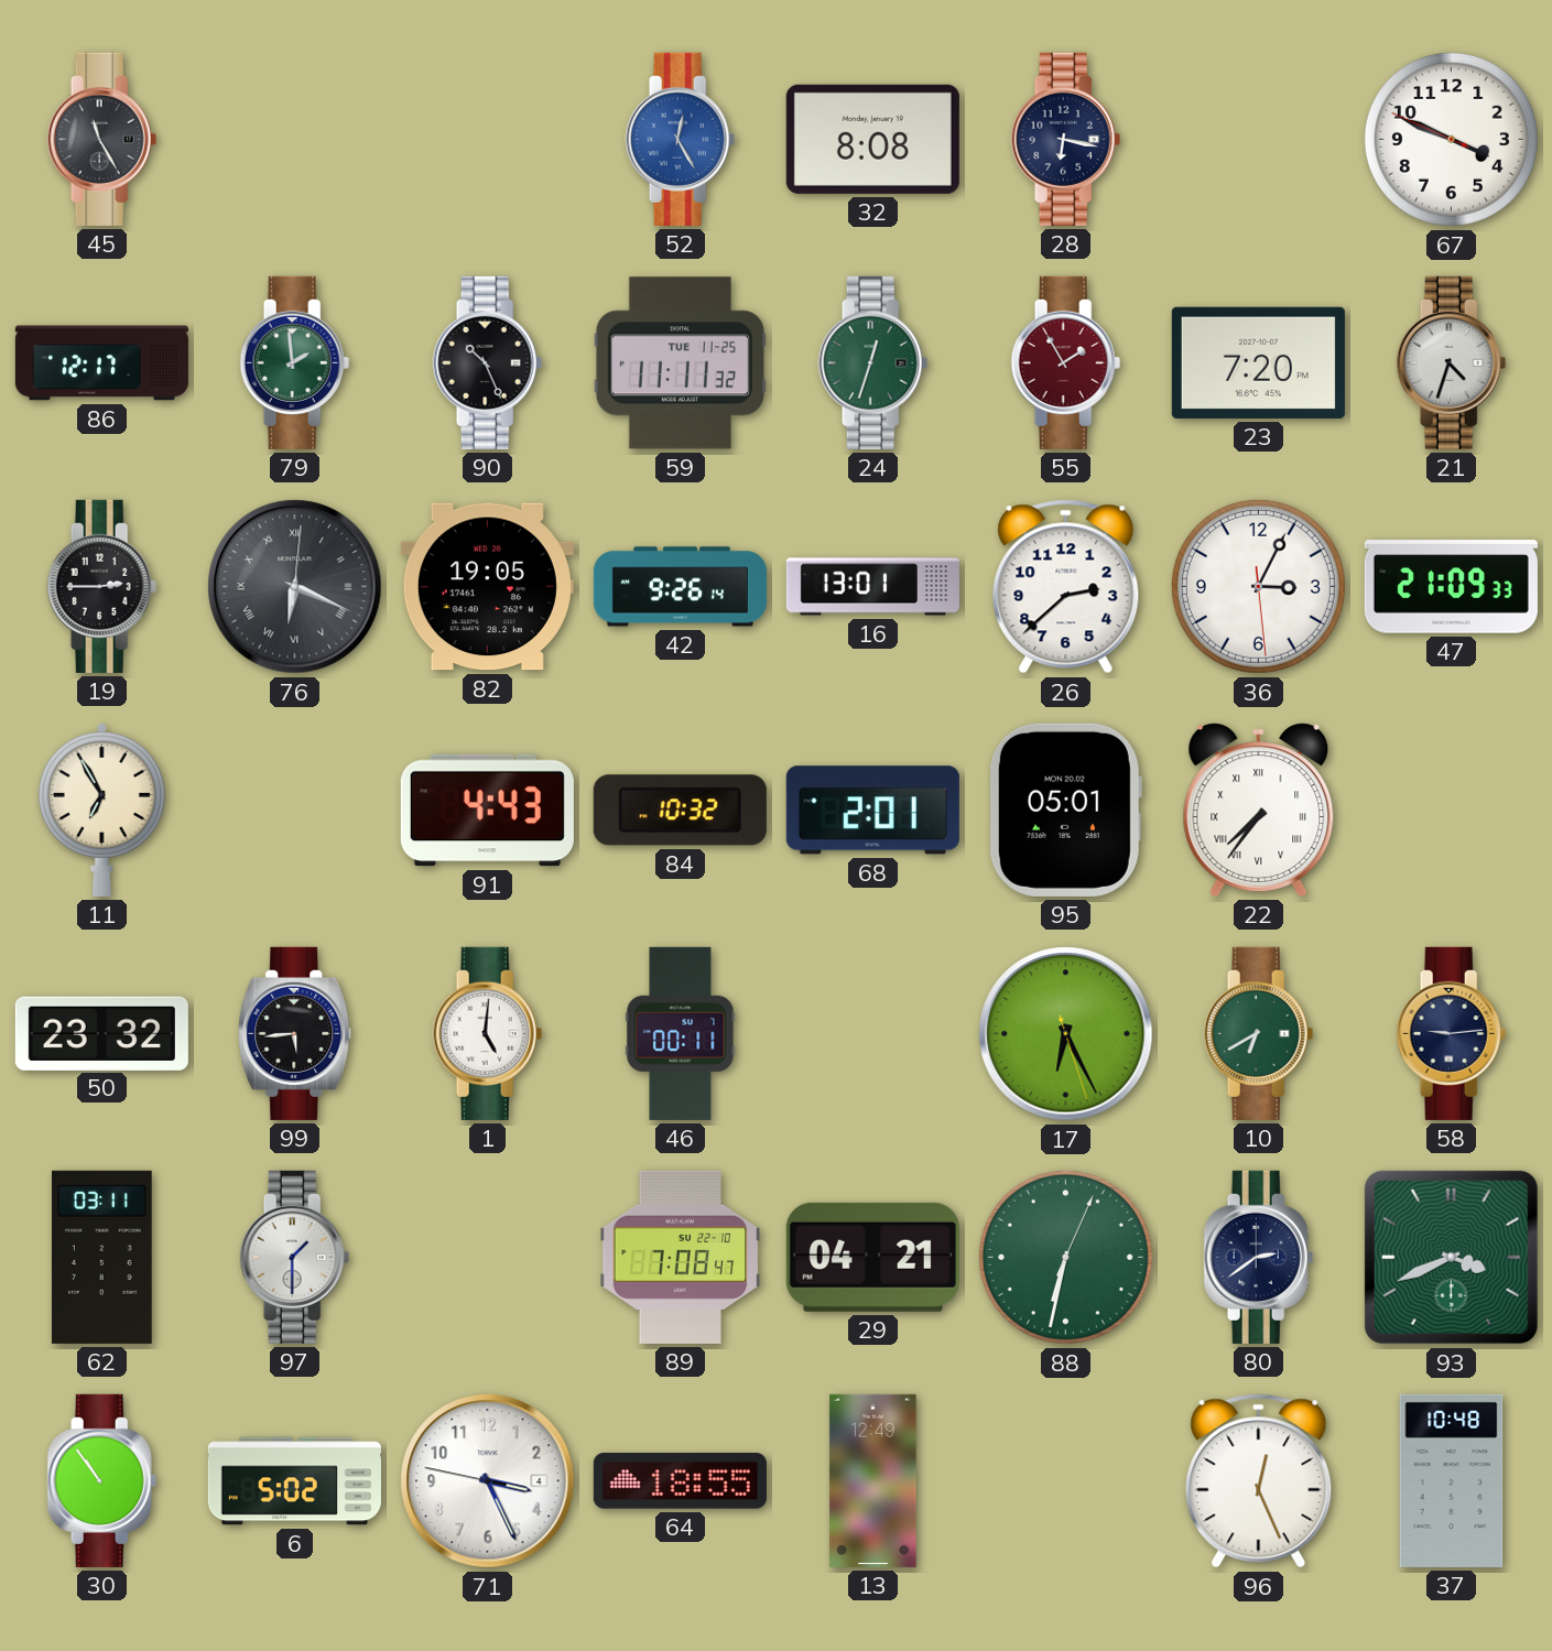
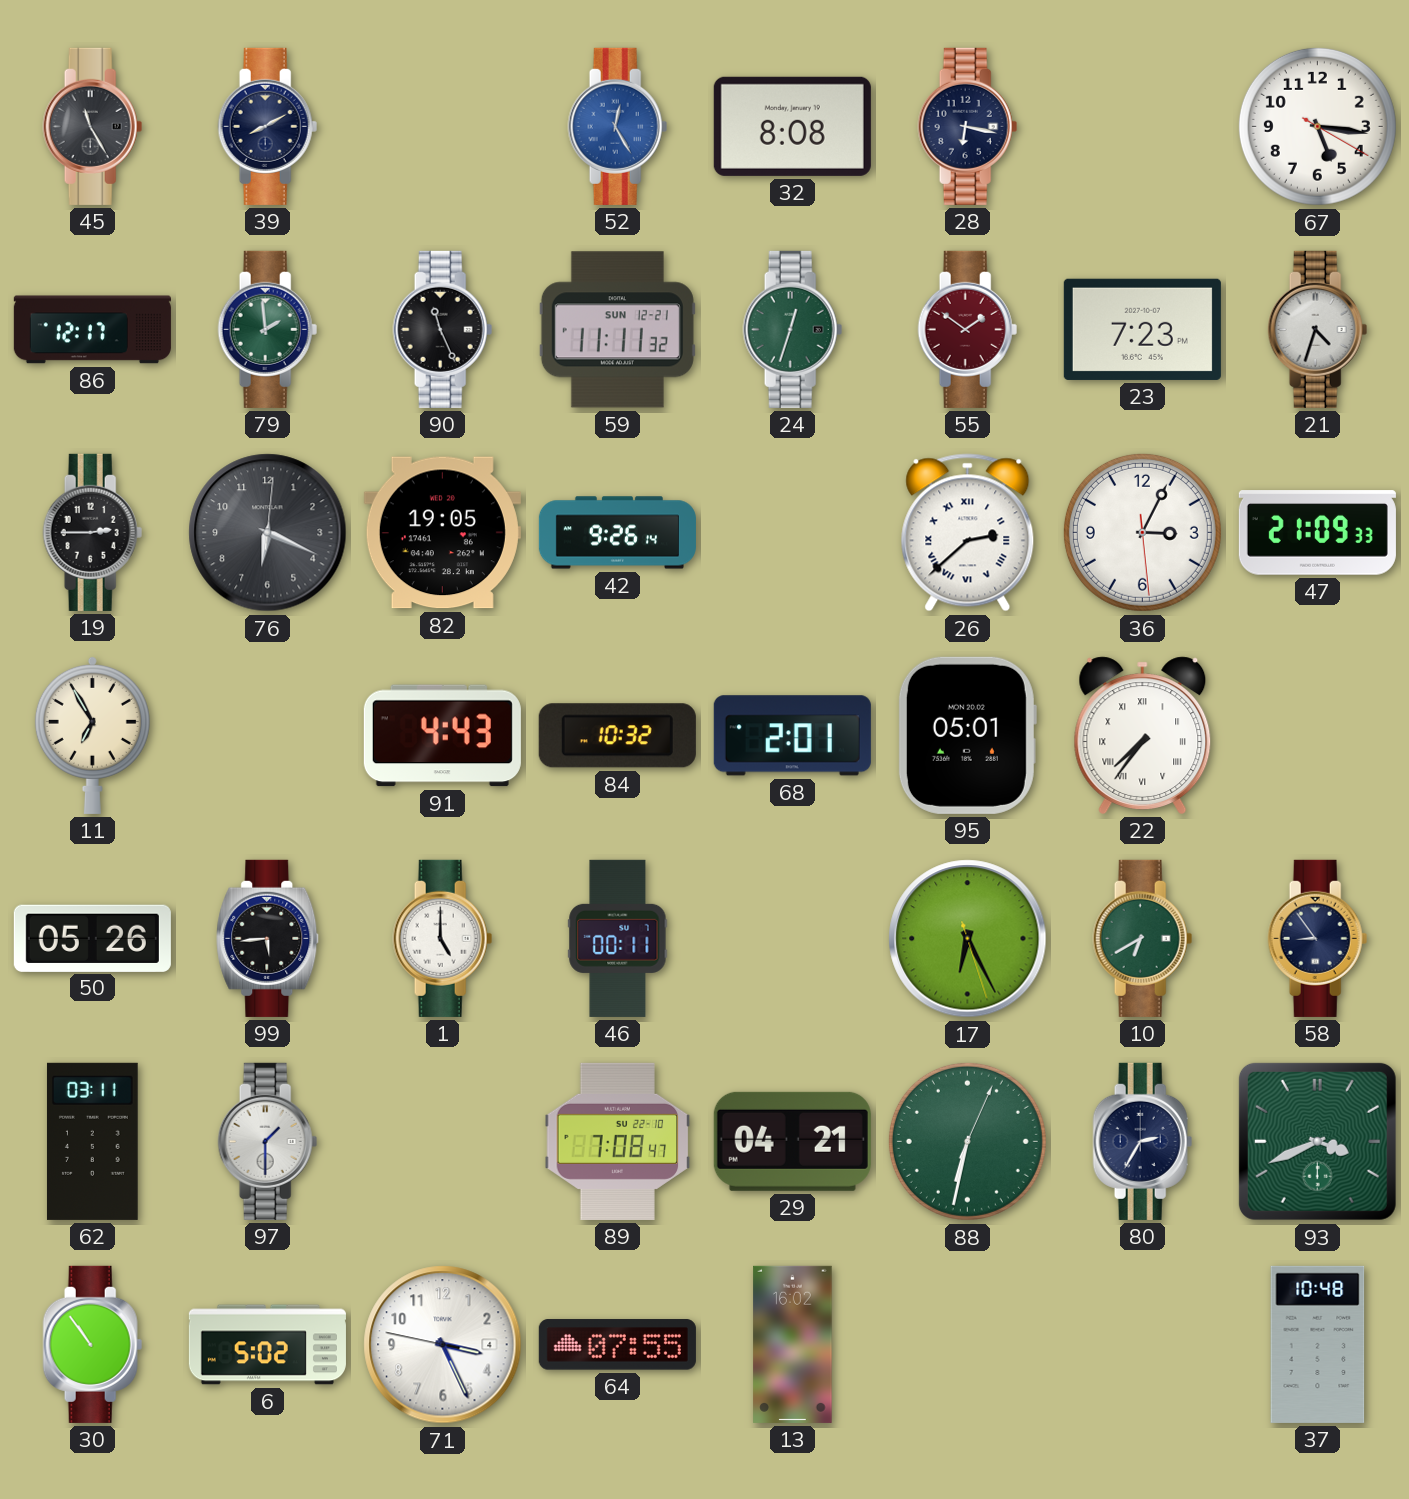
39: none -> 8:10
67: 3:48 -> 5:16
90: 10:26 -> 11:26
59 date: TUE 11-25 -> SUN 12-21
55: 1:55 -> 1:51
23: 7:20 -> 7:23
76 numerals: Roman -> Arabic
16: 13:01 -> none
26 numerals: Arabic -> Roman
50: 23:32 -> 05:26
1: 5:01 -> 5:00
58: 9:14 -> 8:54
80: 2:39 -> 2:35
64: 18:55 -> 07:55
13: 12:49 -> 16:02
96: 12:26 -> none
